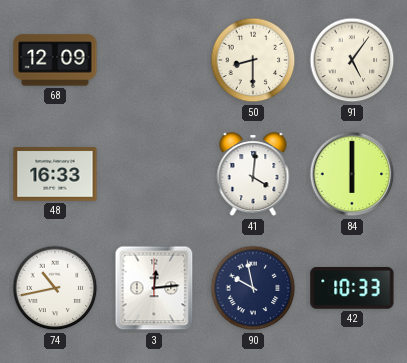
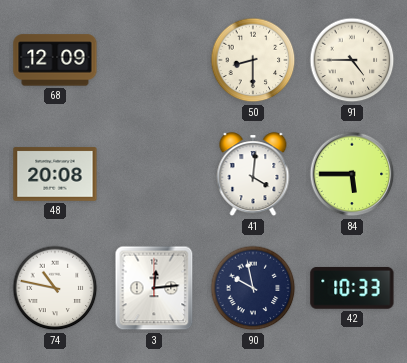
91: 5:06 -> 4:45
48: 16:33 -> 20:08
84: 6:00 -> 5:45
74: 10:43 -> 10:47
